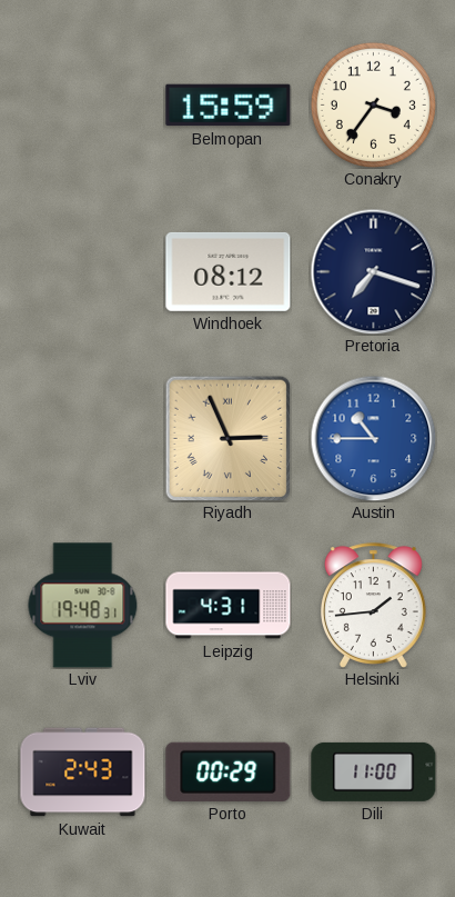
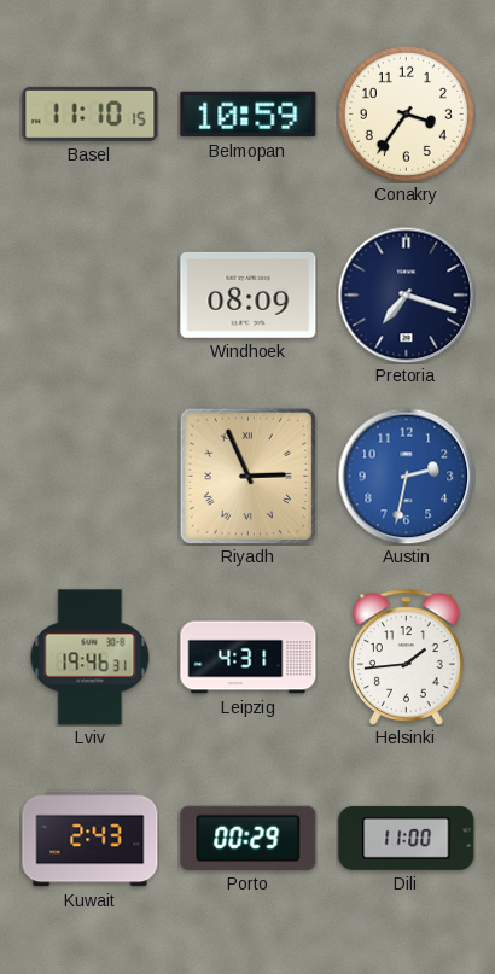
Basel: none -> 11:10
Belmopan: 15:59 -> 10:59
Windhoek: 08:12 -> 08:09
Austin: 10:45 -> 2:32
Lviv: 19:48 -> 19:46
